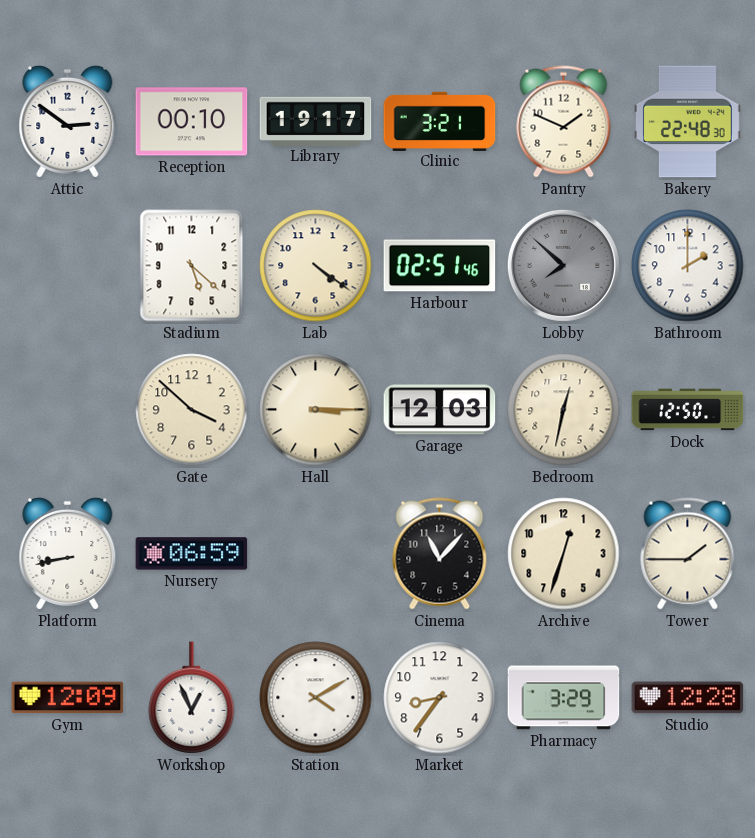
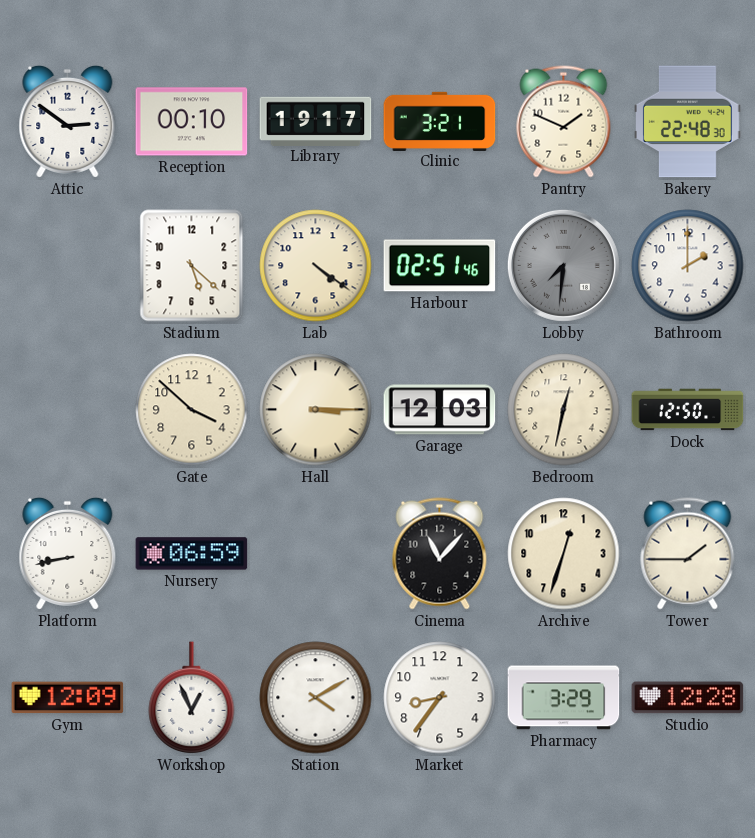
Lobby: 7:52 -> 7:31
